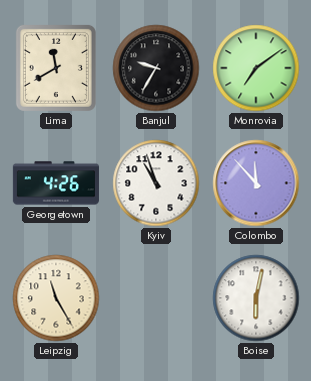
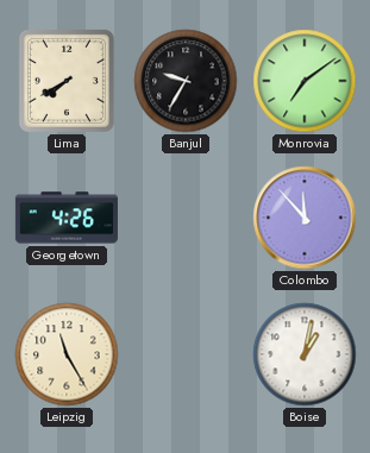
Lima: 11:40 -> 7:40
Kyiv: 10:57 -> none
Boise: 6:02 -> 1:02
